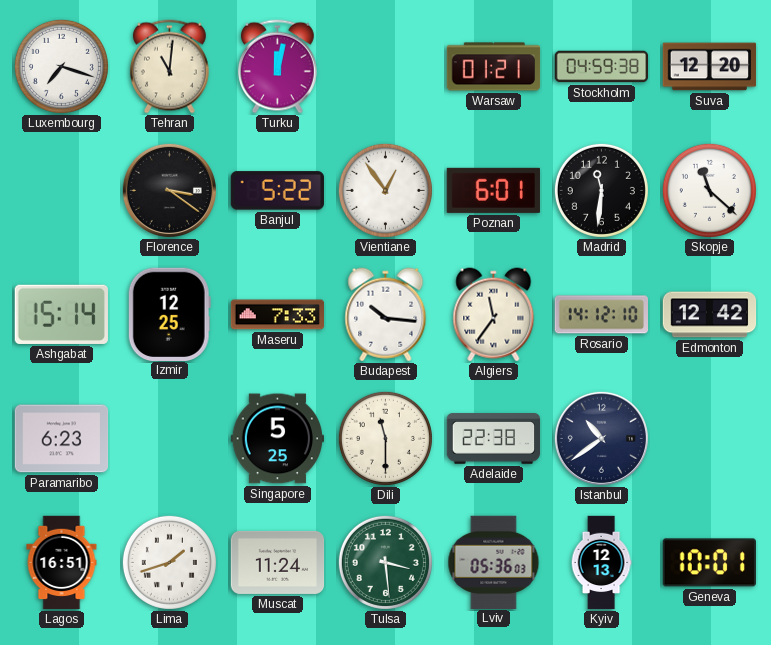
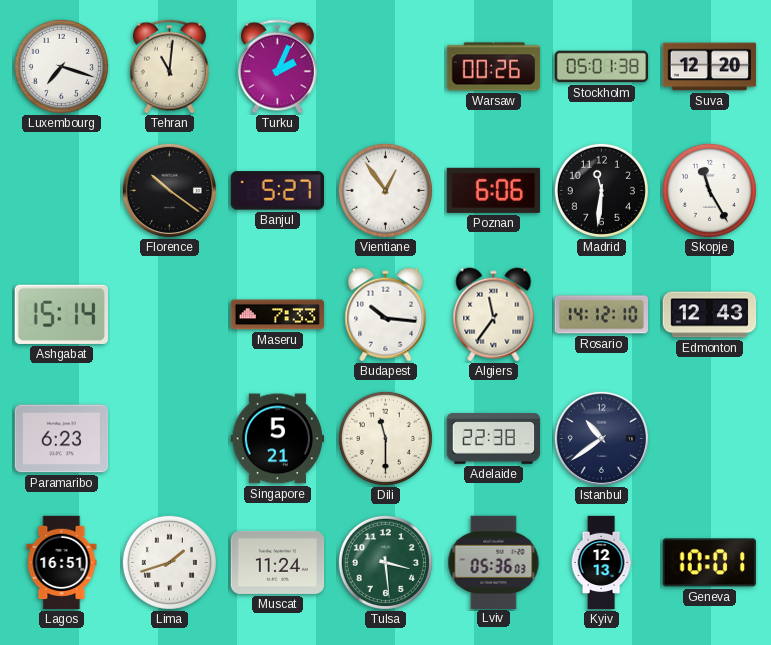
Turku: 12:02 -> 2:04
Warsaw: 01:21 -> 00:26
Stockholm: 04:59 -> 05:01
Florence: 3:21 -> 10:21
Banjul: 5:22 -> 5:27
Poznan: 6:01 -> 6:06
Skopje: 11:22 -> 11:25
Izmir: 12:25 -> none
Edmonton: 12:42 -> 12:43
Singapore: 5:25 -> 5:21
